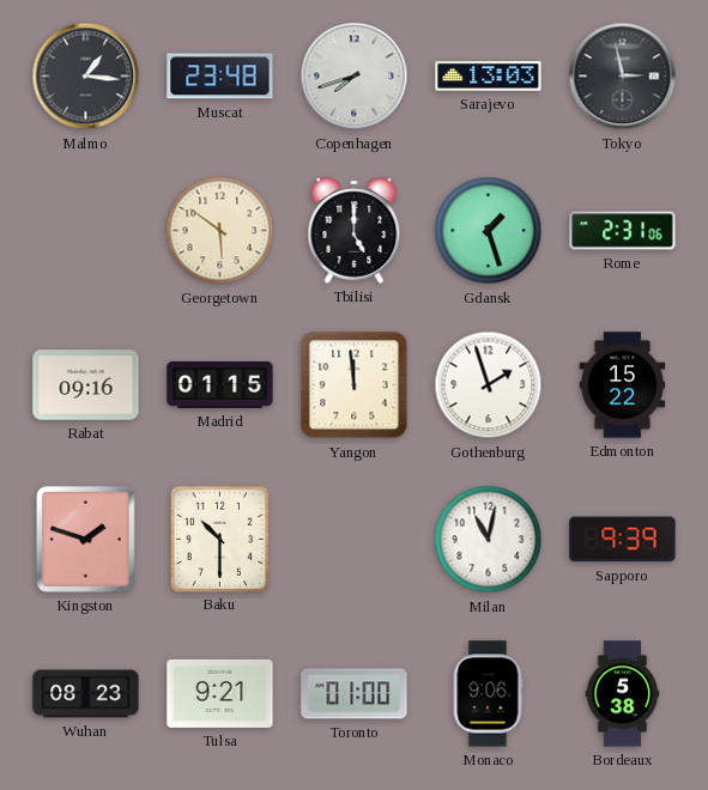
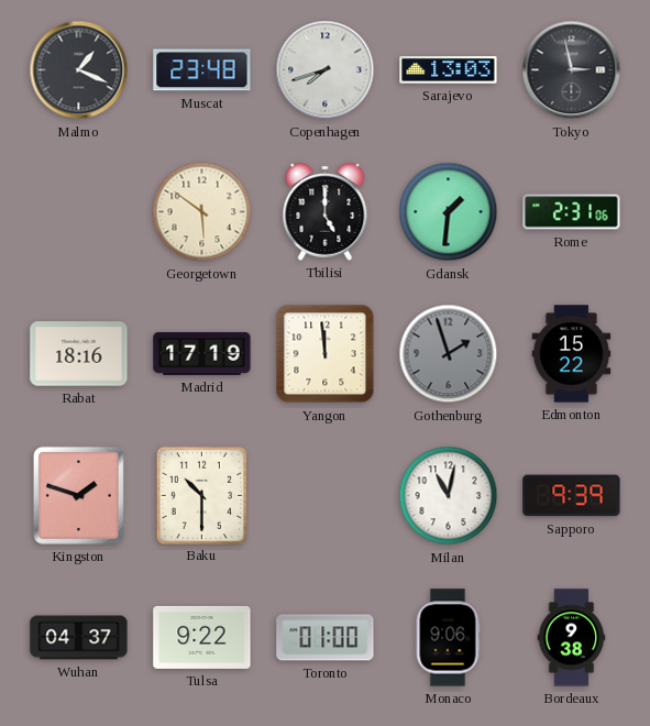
Malmo: 1:16 -> 1:19
Gdansk: 1:27 -> 1:31
Rabat: 09:16 -> 18:16
Madrid: 01:15 -> 17:19
Gothenburg dial: white -> grey
Wuhan: 08:23 -> 04:37
Tulsa: 9:21 -> 9:22
Bordeaux: 5:38 -> 9:38
